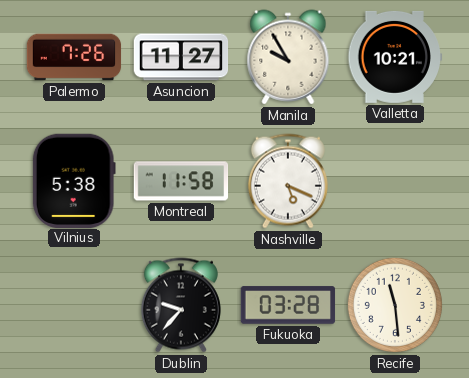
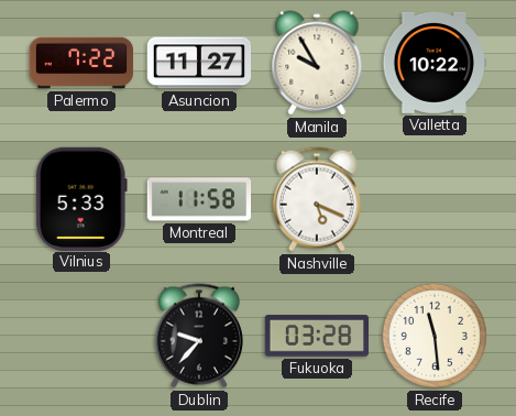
Palermo: 7:26 -> 7:22
Valletta: 10:21 -> 10:22
Vilnius: 5:38 -> 5:33
